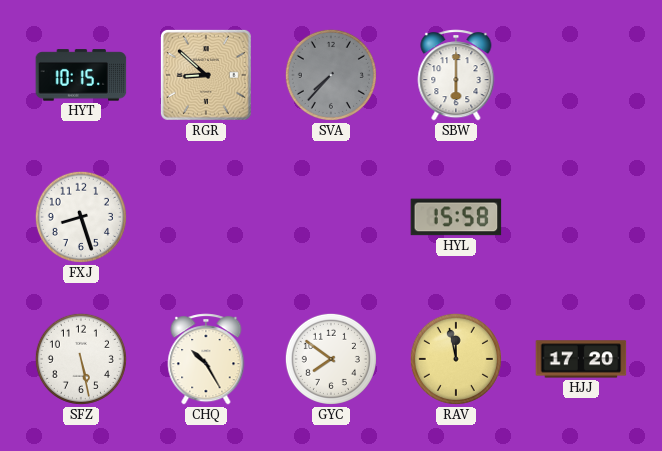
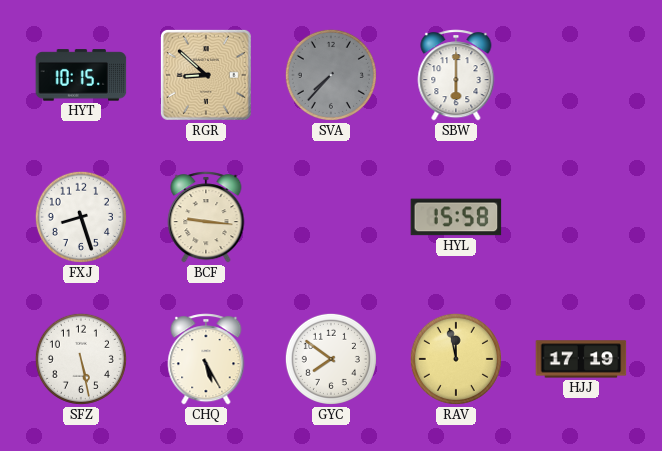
BCF: none -> 9:16
CHQ: 10:25 -> 5:25
HJJ: 17:20 -> 17:19
